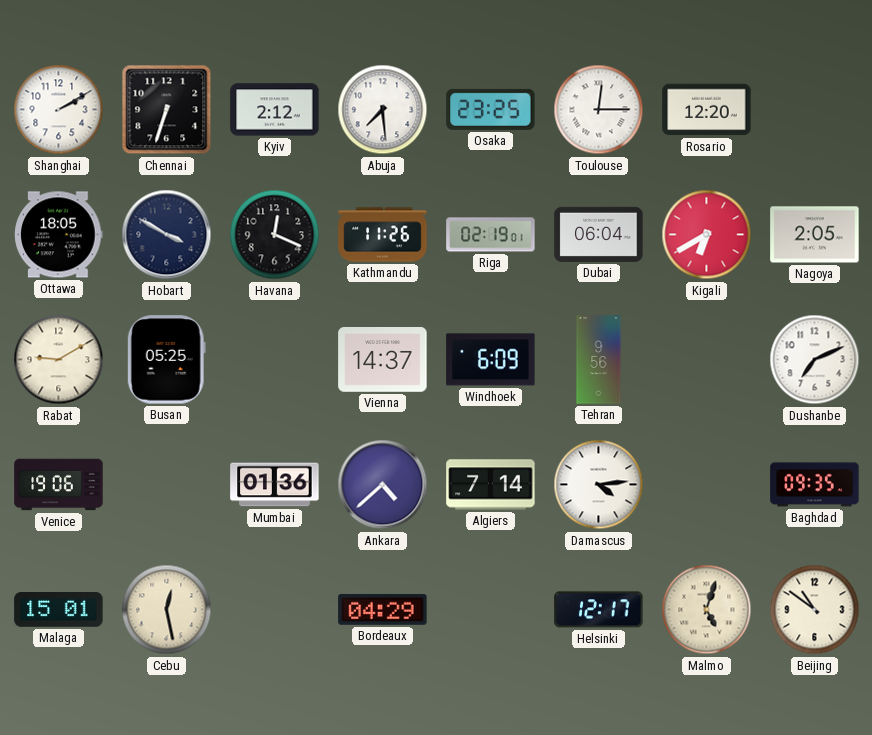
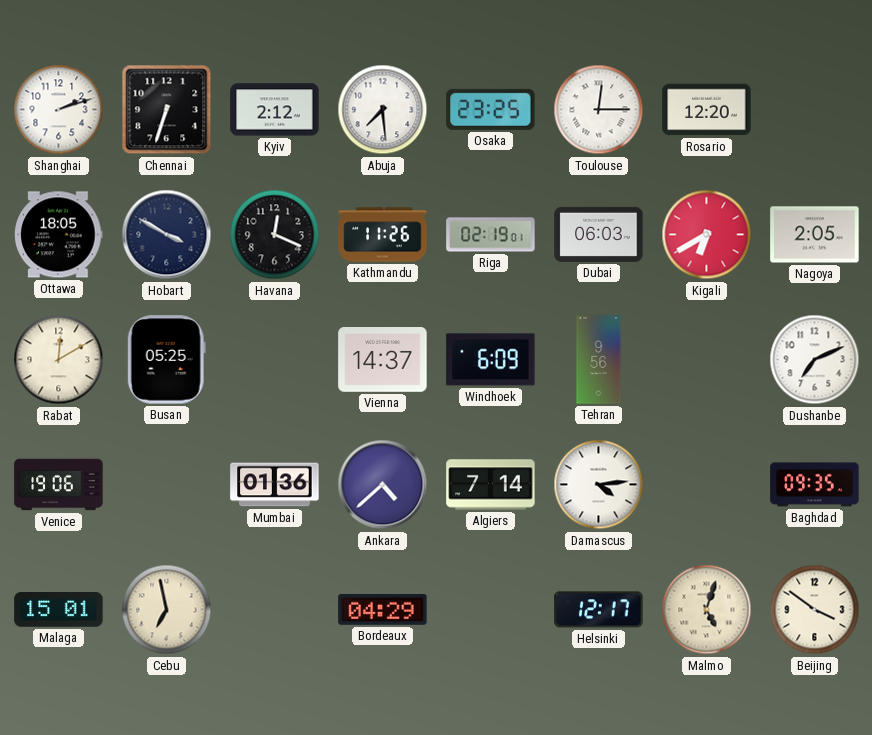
Shanghai: 2:10 -> 2:12
Dubai: 06:04 -> 06:03
Rabat: 9:10 -> 12:10
Cebu: 12:28 -> 6:58
Beijing: 10:51 -> 3:51
